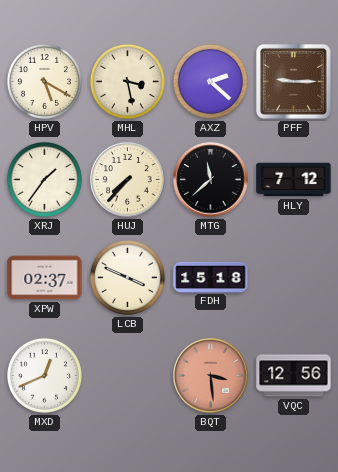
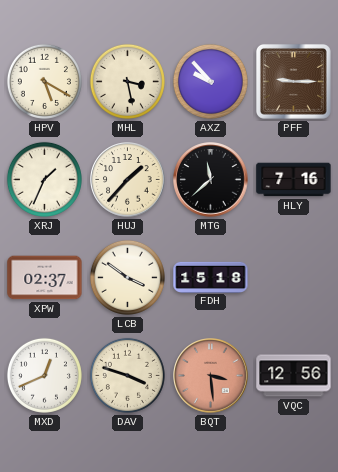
AXZ: 2:22 -> 9:53
XRJ: 1:36 -> 1:34
HUJ: 7:37 -> 1:37
HLY: 7:12 -> 7:16
LCB: 3:49 -> 3:51
DAV: none -> 3:48
